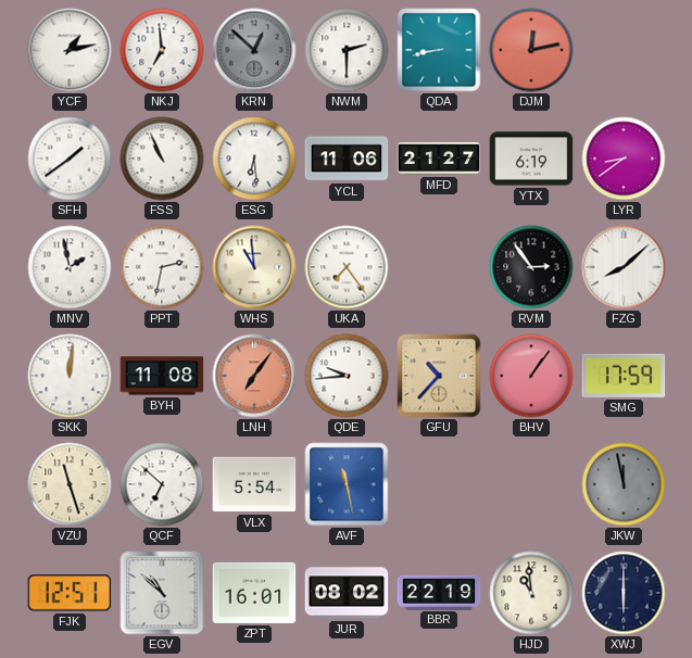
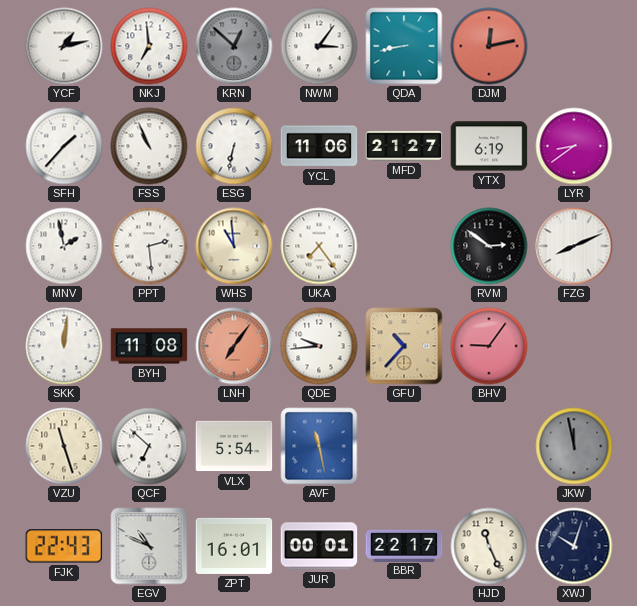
NWM: 2:30 -> 3:06
SFH: 1:39 -> 1:37
ESG: 6:29 -> 6:32
PPT: 2:32 -> 2:29
RVM: 2:54 -> 2:51
FZG: 8:08 -> 8:11
BHV: 1:06 -> 9:06
SMG: 17:59 -> none
FJK: 12:51 -> 22:43
EGV: 10:52 -> 10:49
JUR: 08:02 -> 00:01
BBR: 22:19 -> 22:17
HJD: 10:59 -> 11:26
XWJ: 6:00 -> 10:03
